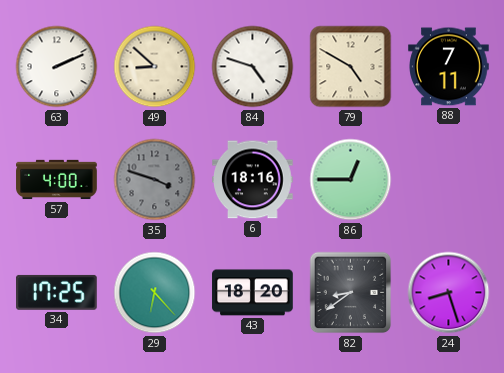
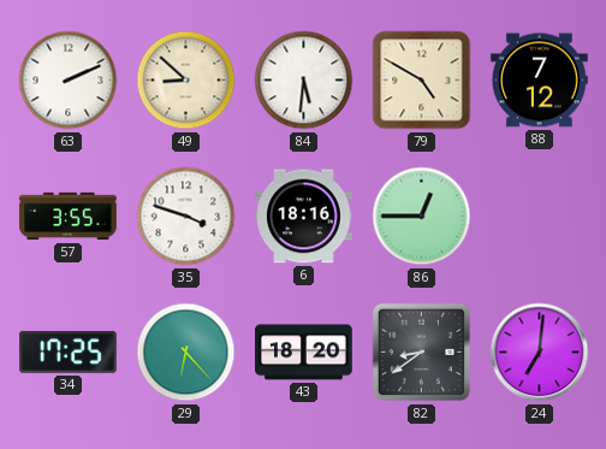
84: 4:48 -> 5:31
88: 7:11 -> 7:12
57: 4:00 -> 3:55
35 dial: grey -> white
24: 8:27 -> 7:01
